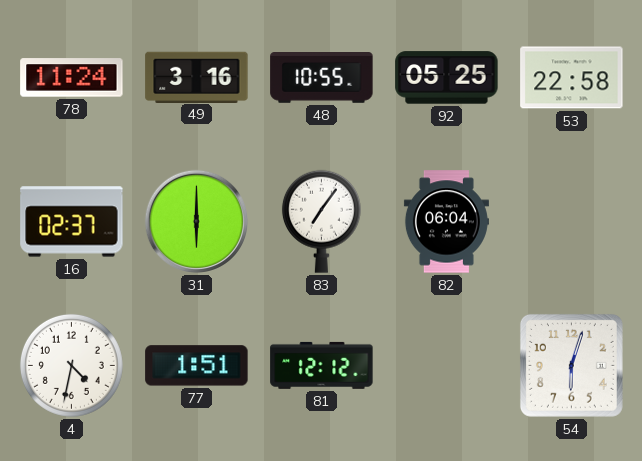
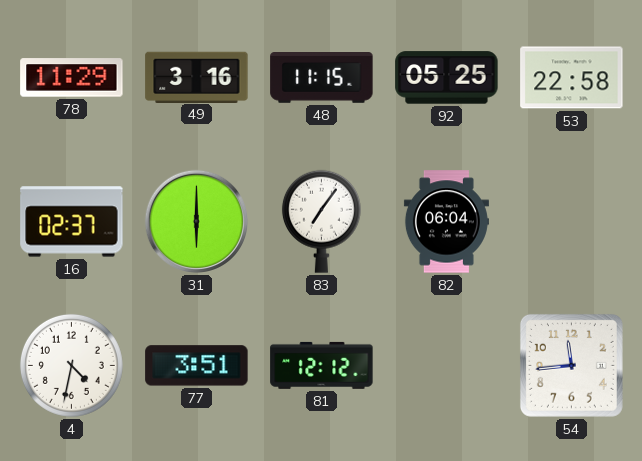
78: 11:24 -> 11:29
48: 10:55 -> 11:15
77: 1:51 -> 3:51
54: 6:03 -> 11:44
